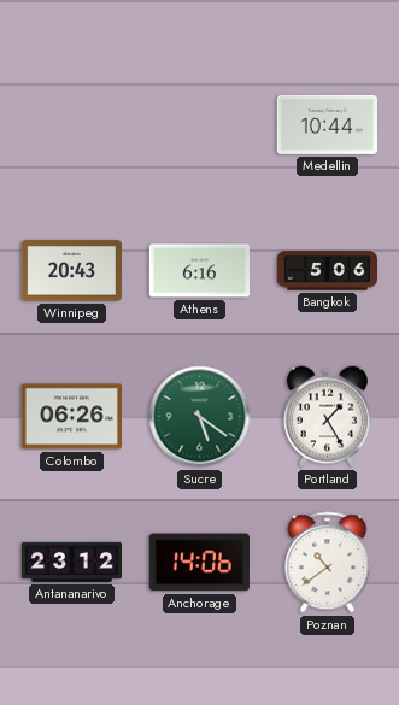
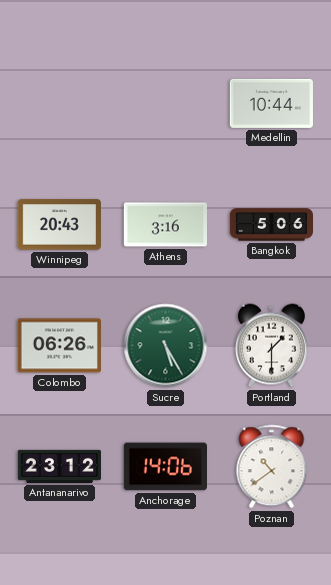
Athens: 6:16 -> 3:16
Sucre: 5:21 -> 5:25
Portland: 1:25 -> 1:30
